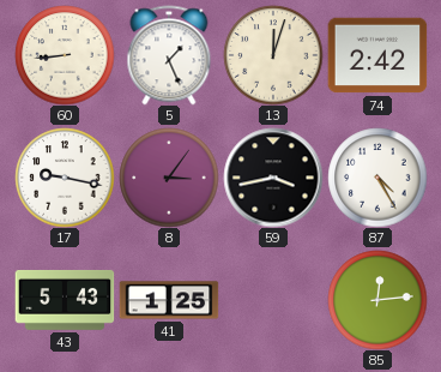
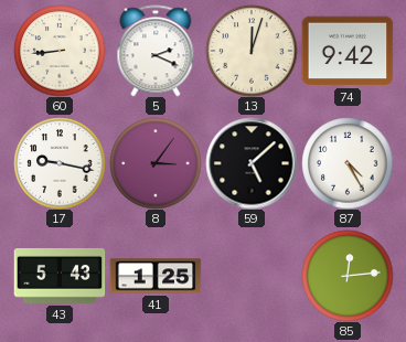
5: 1:26 -> 2:19
74: 2:42 -> 9:42
59: 3:43 -> 5:08
